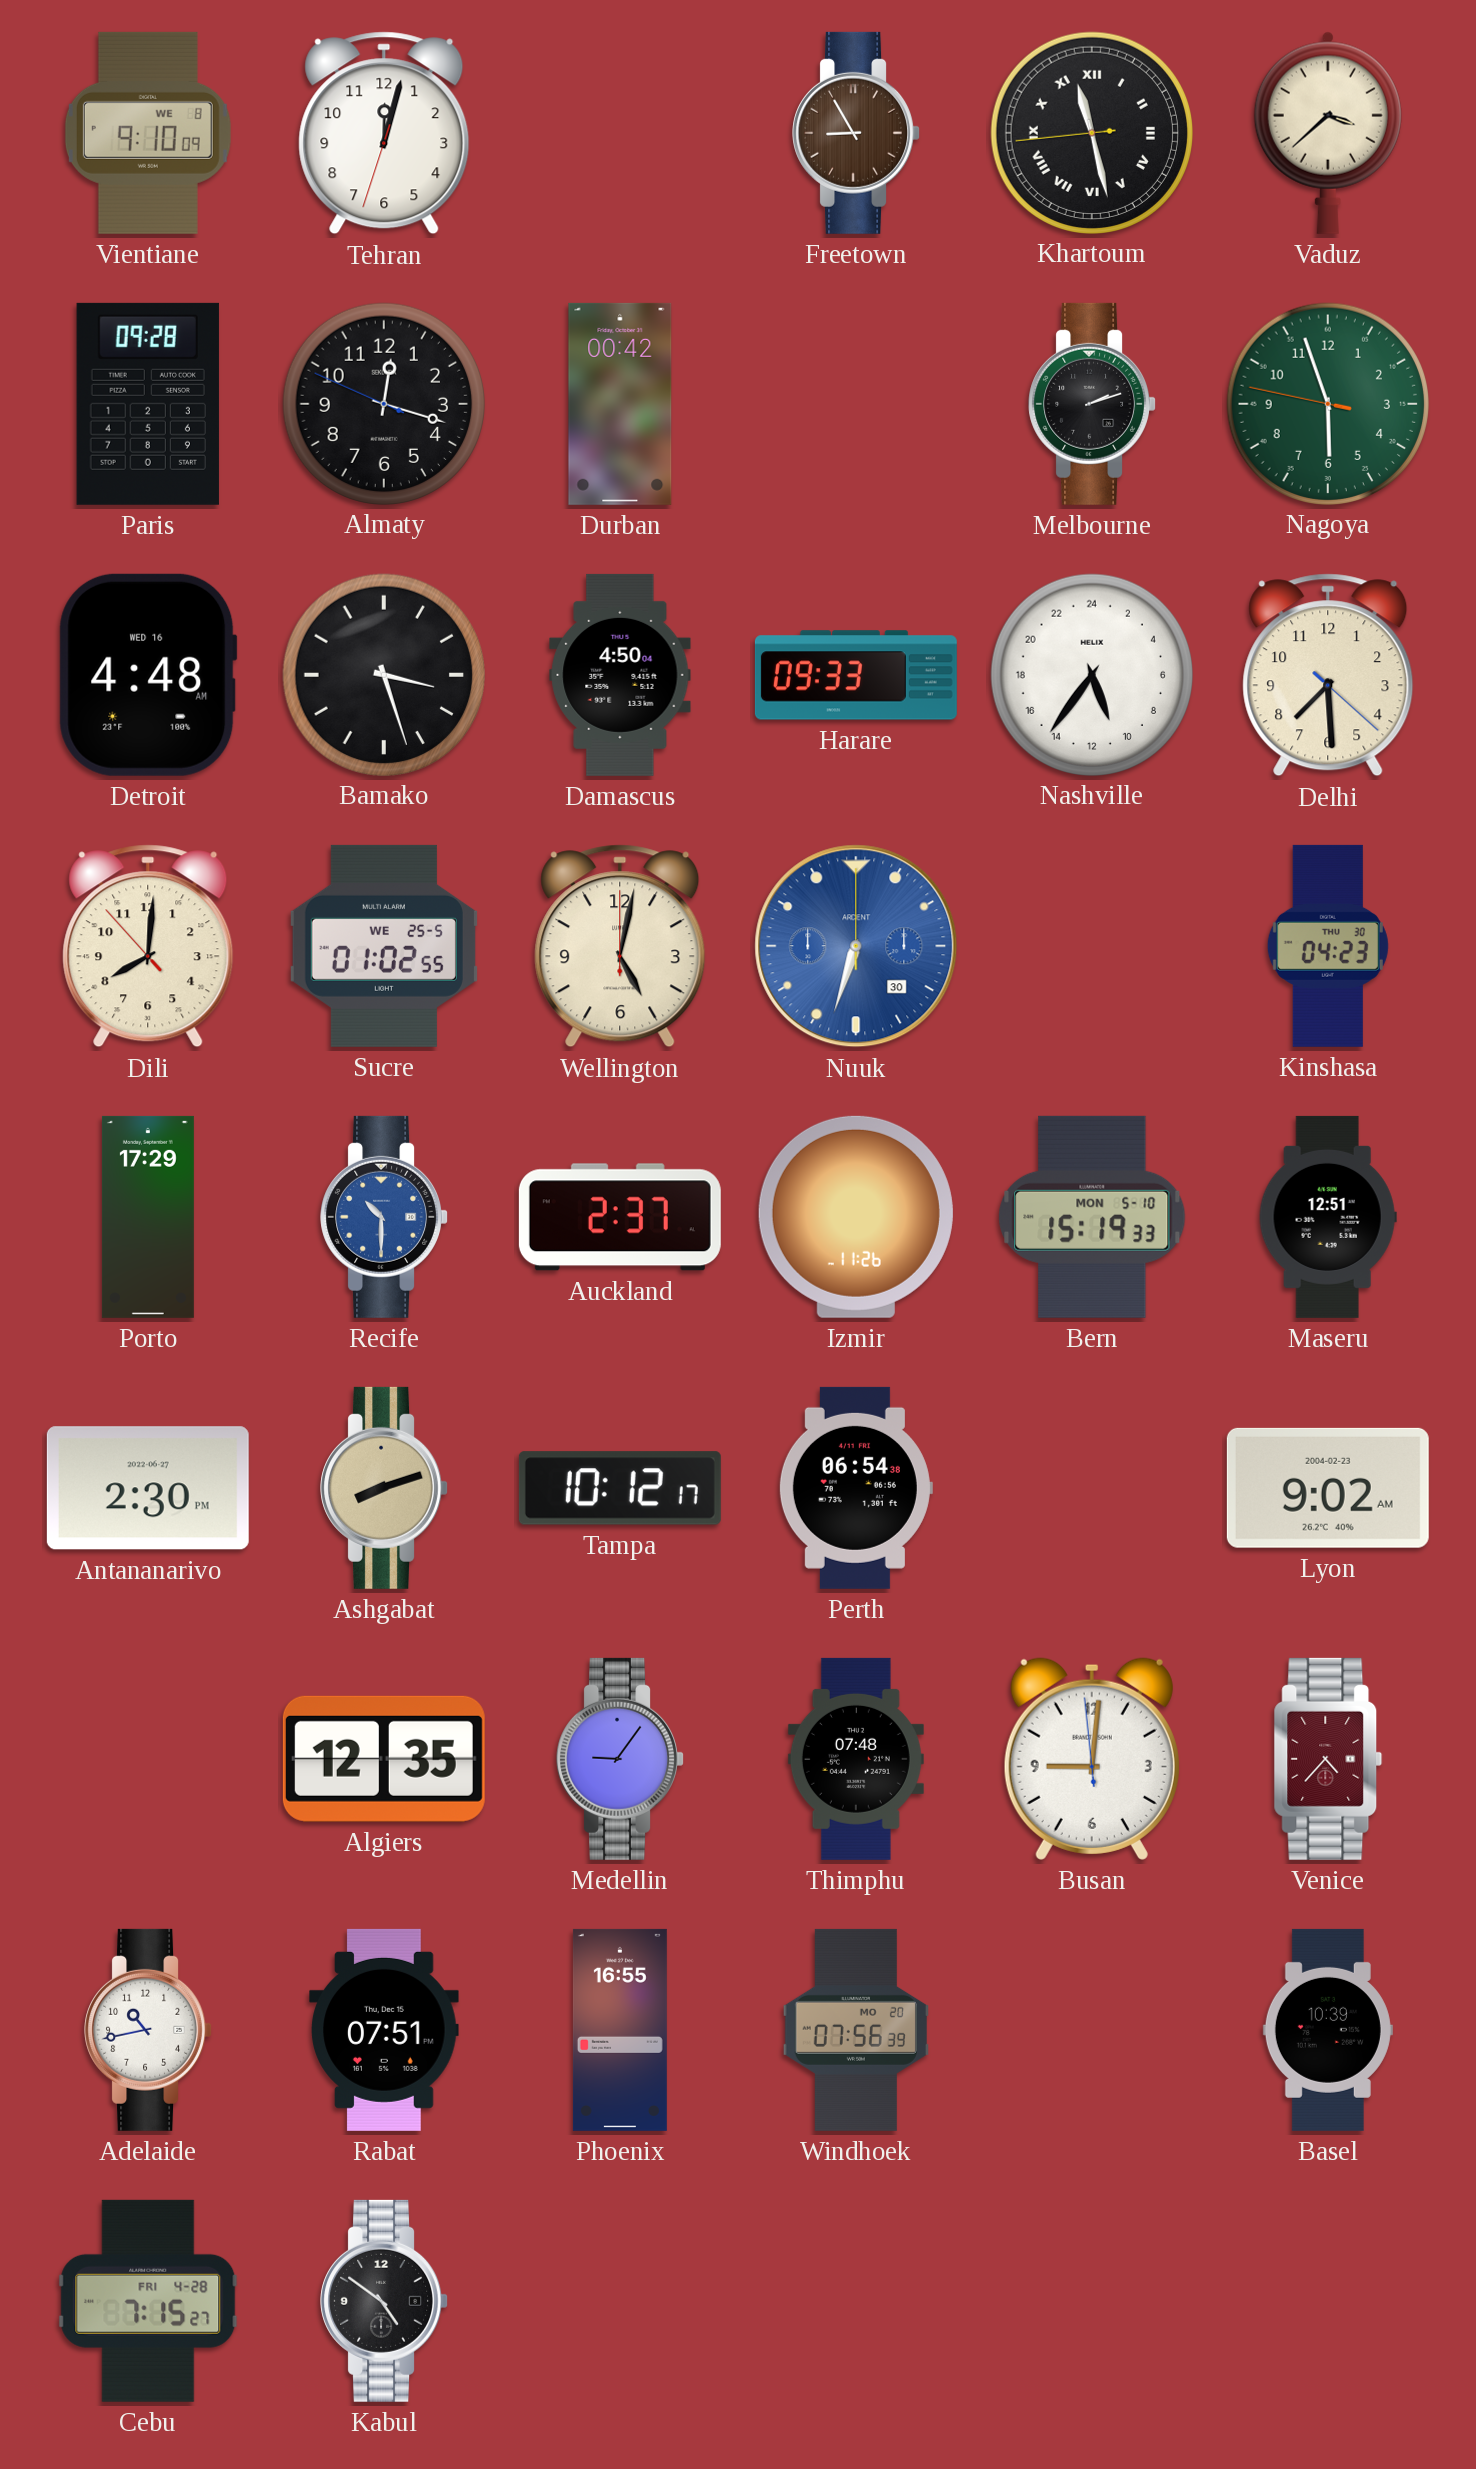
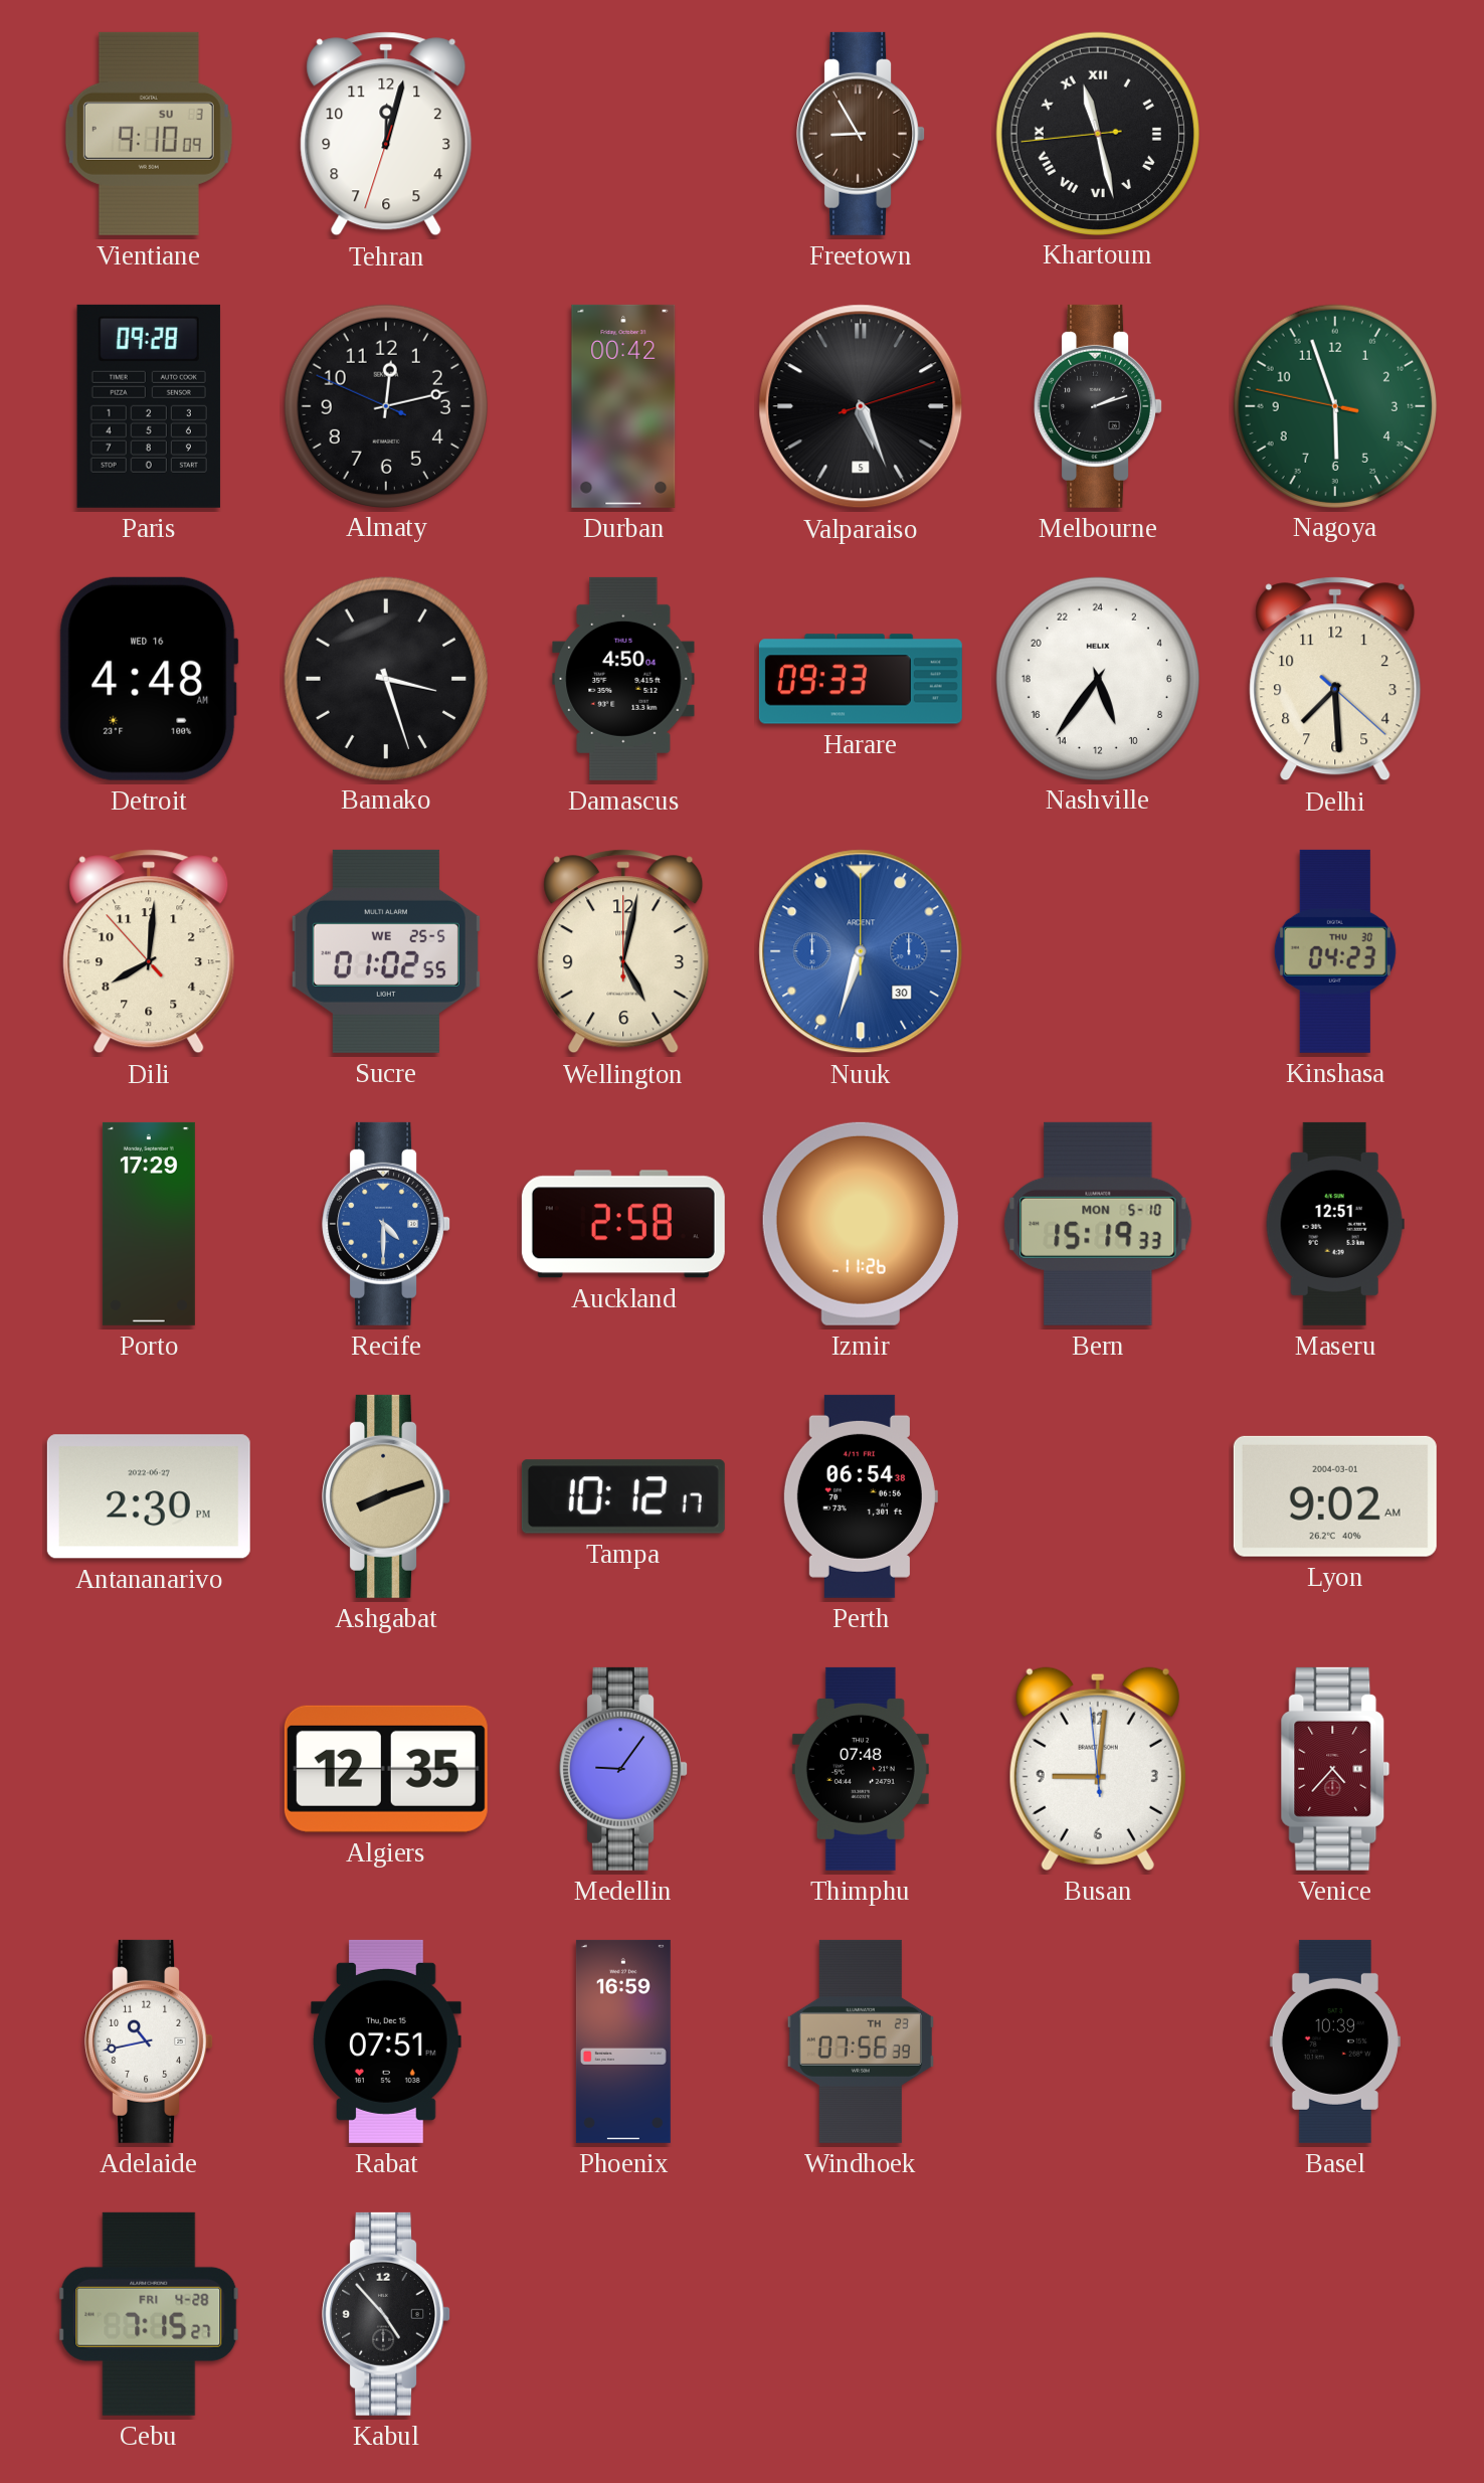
Vientiane date: WE 8 -> SU 3
Vaduz: 3:38 -> none
Almaty: 12:17 -> 12:12
Valparaiso: none -> 5:26
Recife: 10:30 -> 4:30
Auckland: 2:37 -> 2:58
Lyon date: 2004-02-23 -> 2004-03-01
Phoenix: 16:55 -> 16:59
Windhoek date: MO 20 -> TH 23
Kabul: 4:51 -> 4:53
